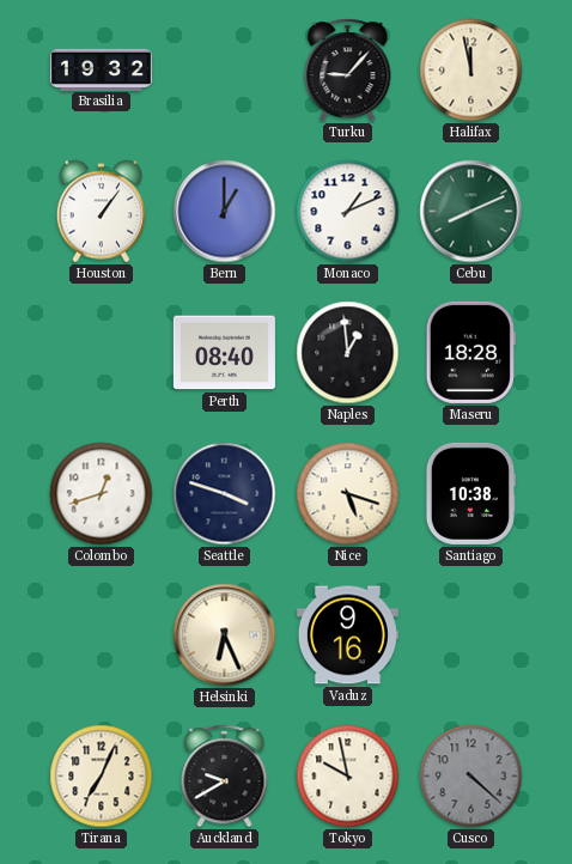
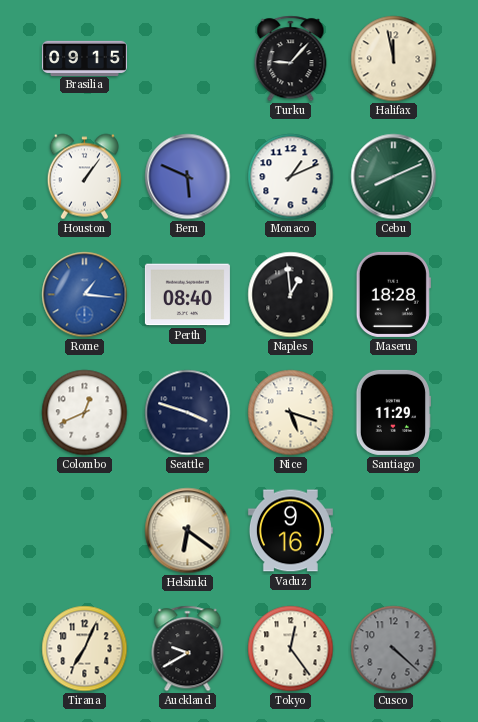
Brasilia: 19:32 -> 09:15
Bern: 1:00 -> 5:49
Rome: none -> 1:16
Colombo: 12:42 -> 12:41
Santiago: 10:38 -> 11:29
Helsinki: 6:26 -> 6:21
Tokyo: 9:58 -> 12:24
